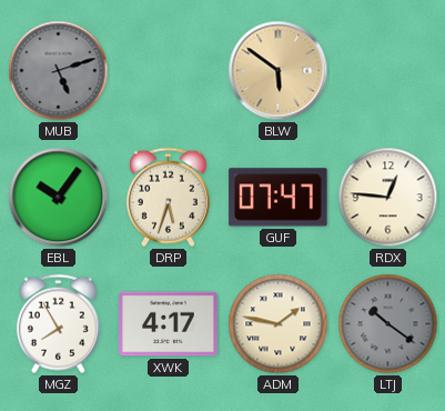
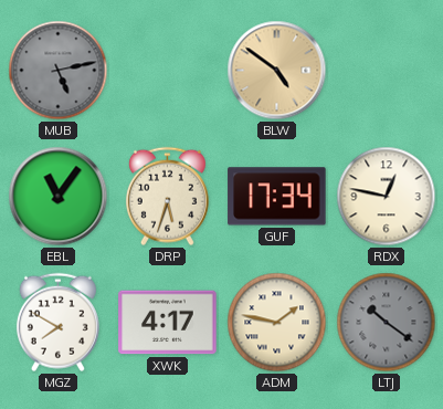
MUB: 5:12 -> 5:13
BLW: 5:51 -> 4:51
EBL: 10:06 -> 11:06
GUF: 07:47 -> 17:34
RDX: 12:46 -> 12:47
MGZ: 7:55 -> 7:50
